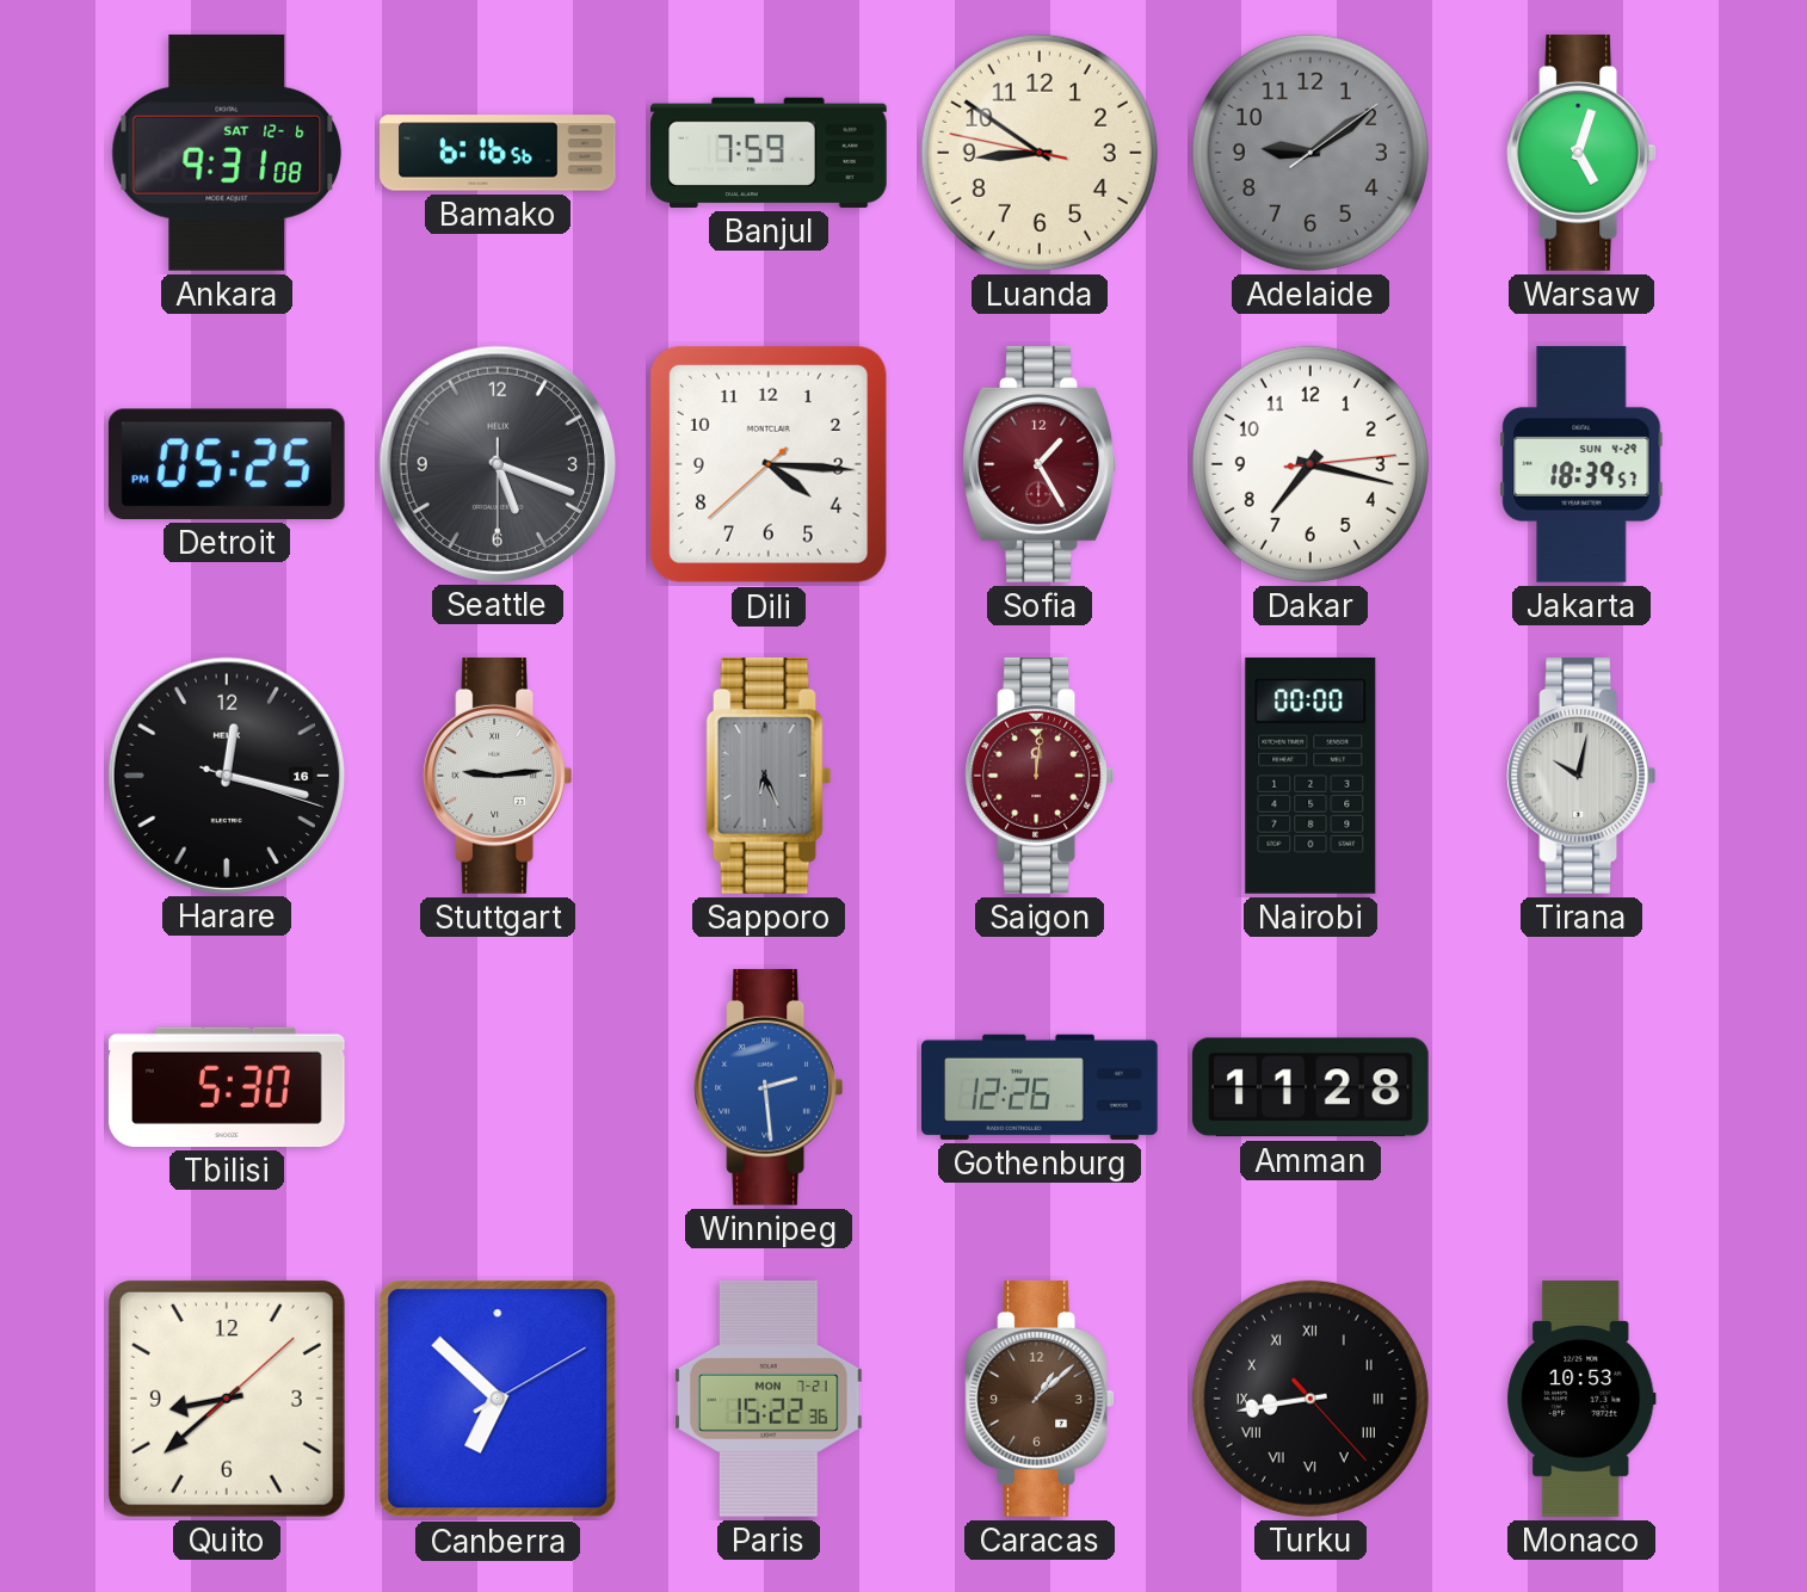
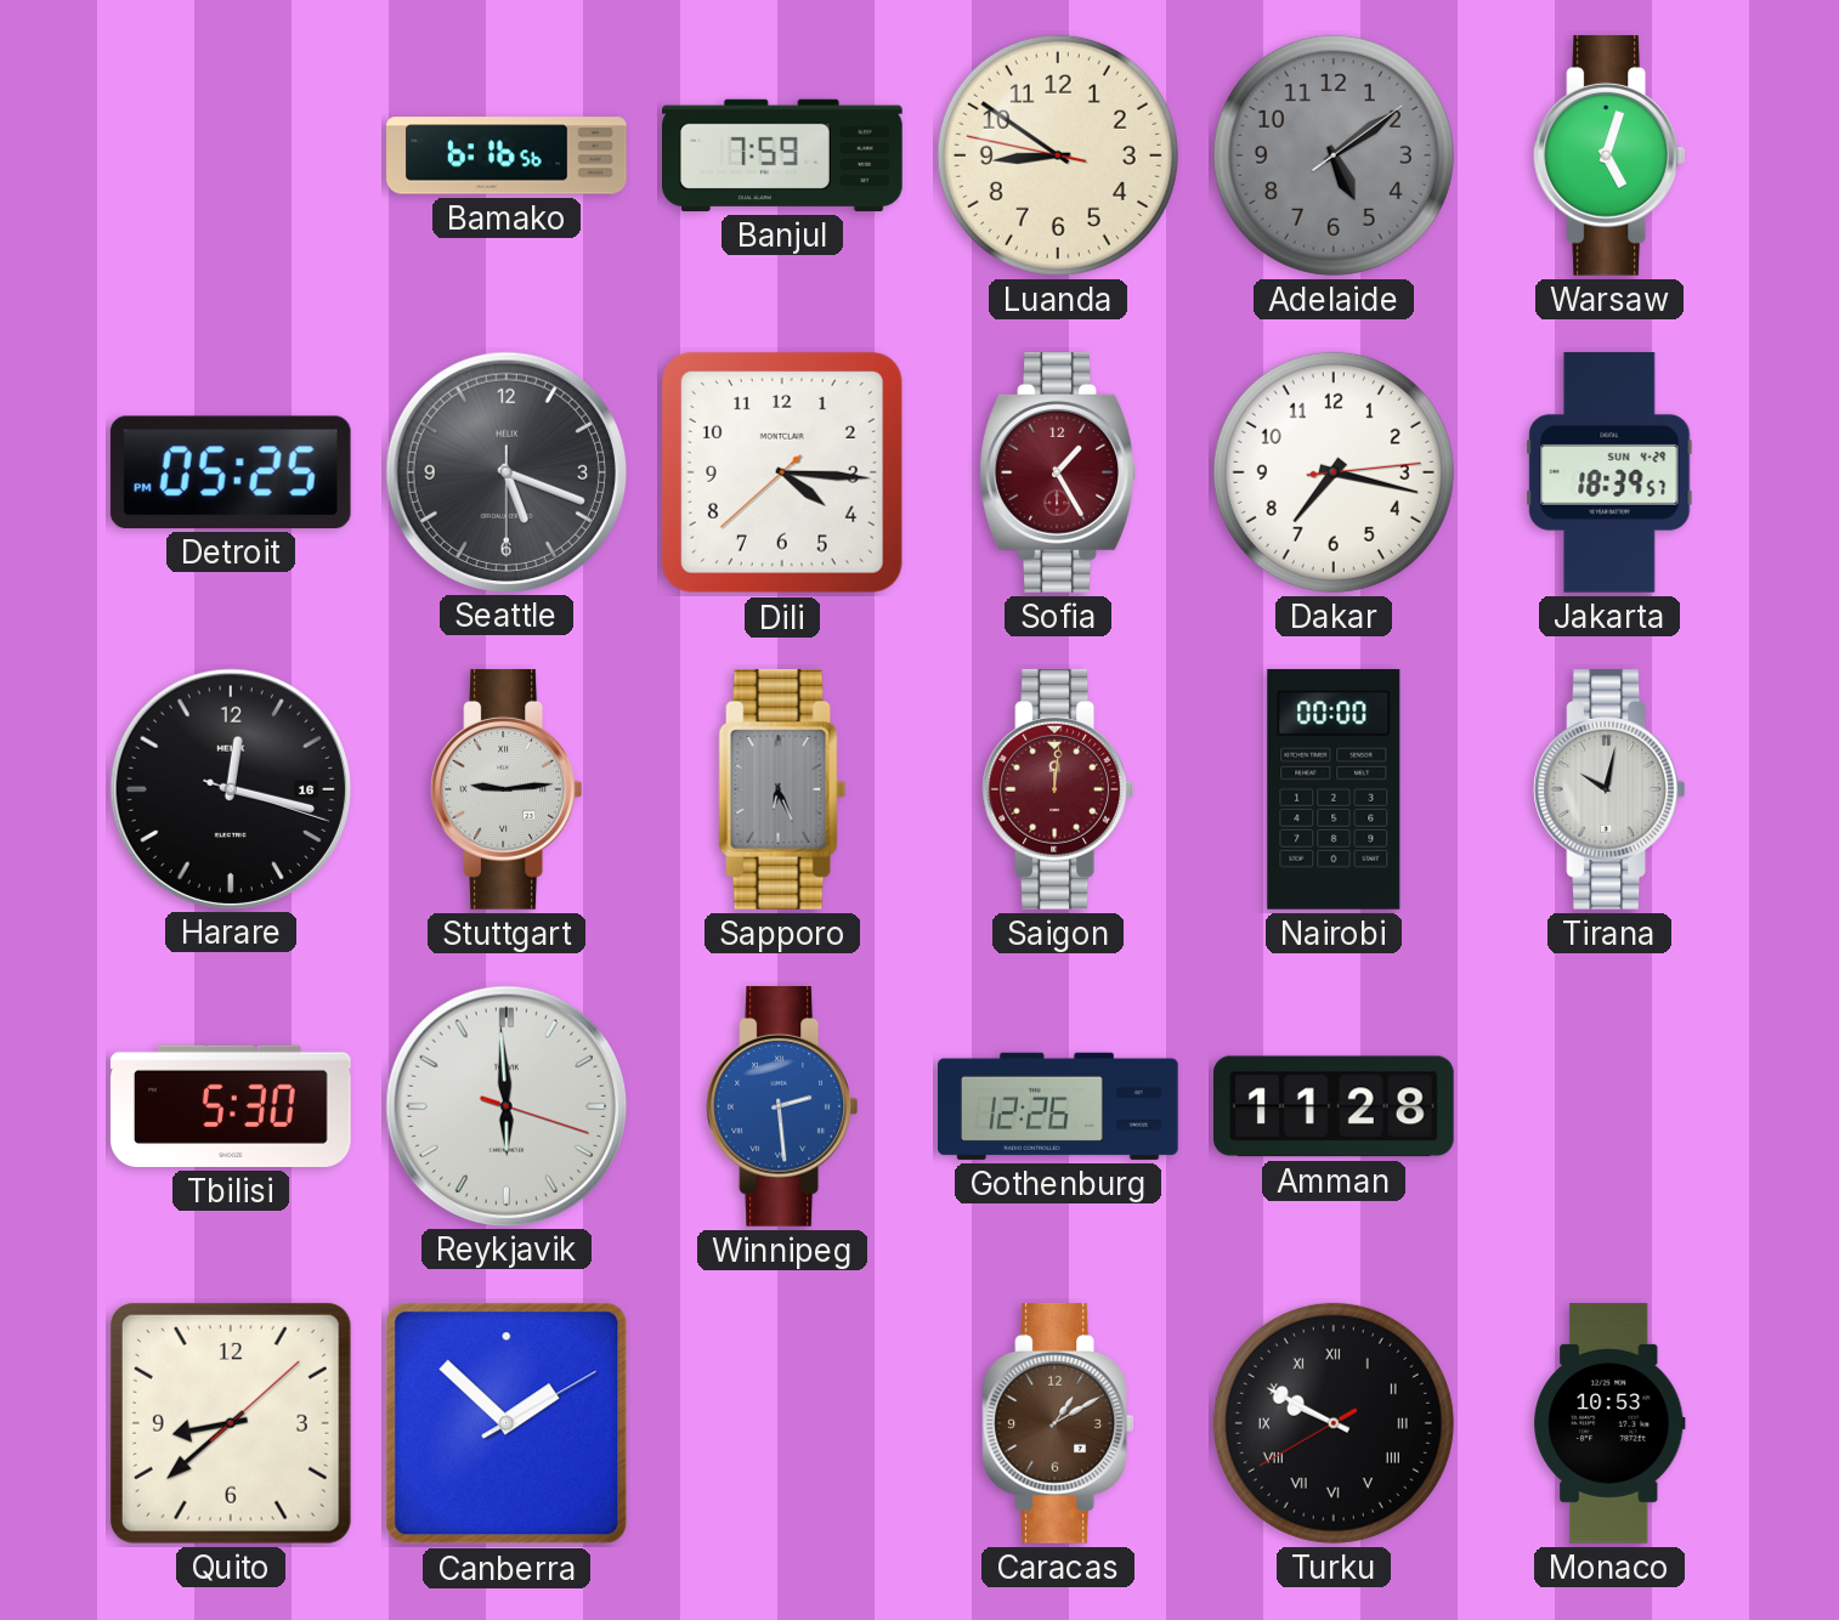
Ankara: 9:31 -> none
Adelaide: 9:09 -> 5:09
Reykjavik: none -> 5:59
Canberra: 6:52 -> 1:52
Paris: 15:22 -> none
Caracas: 1:08 -> 1:10
Turku: 8:43 -> 9:49
